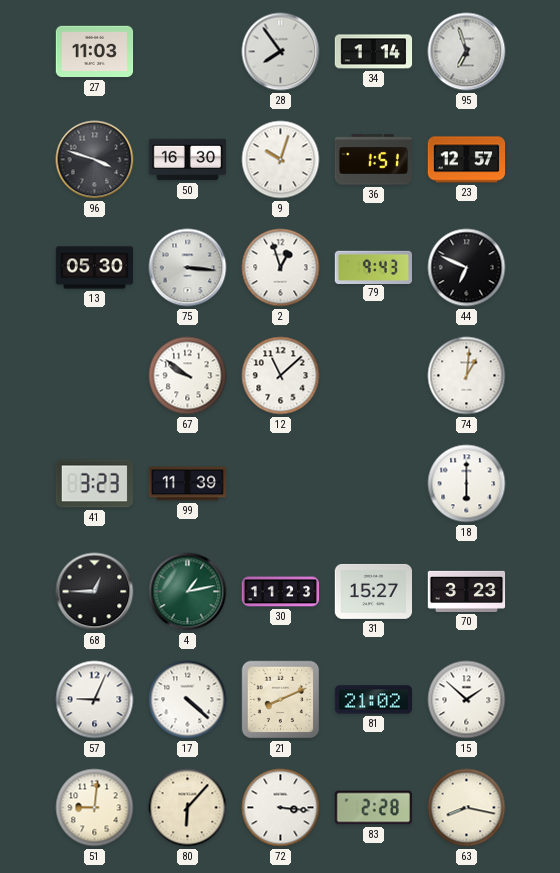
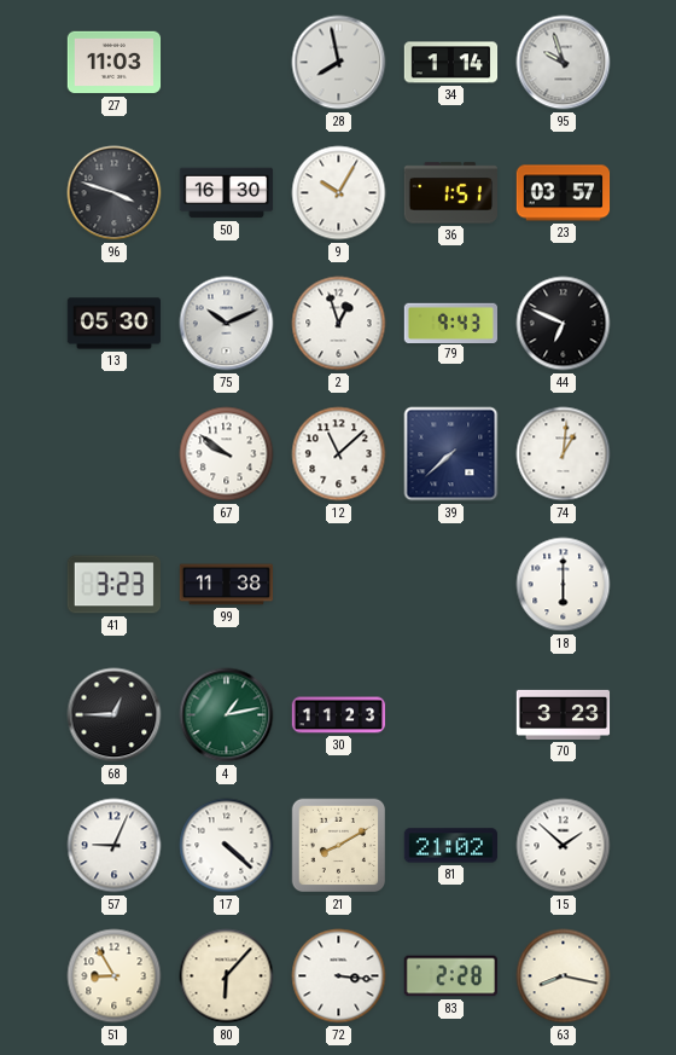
28: 7:54 -> 7:58
95: 6:57 -> 9:57
9: 10:03 -> 10:05
23: 12:57 -> 03:57
75: 3:16 -> 10:11
39: none -> 7:38
99: 11:39 -> 11:38
31: 15:27 -> none
21: 8:11 -> 8:10
51: 9:01 -> 8:55
